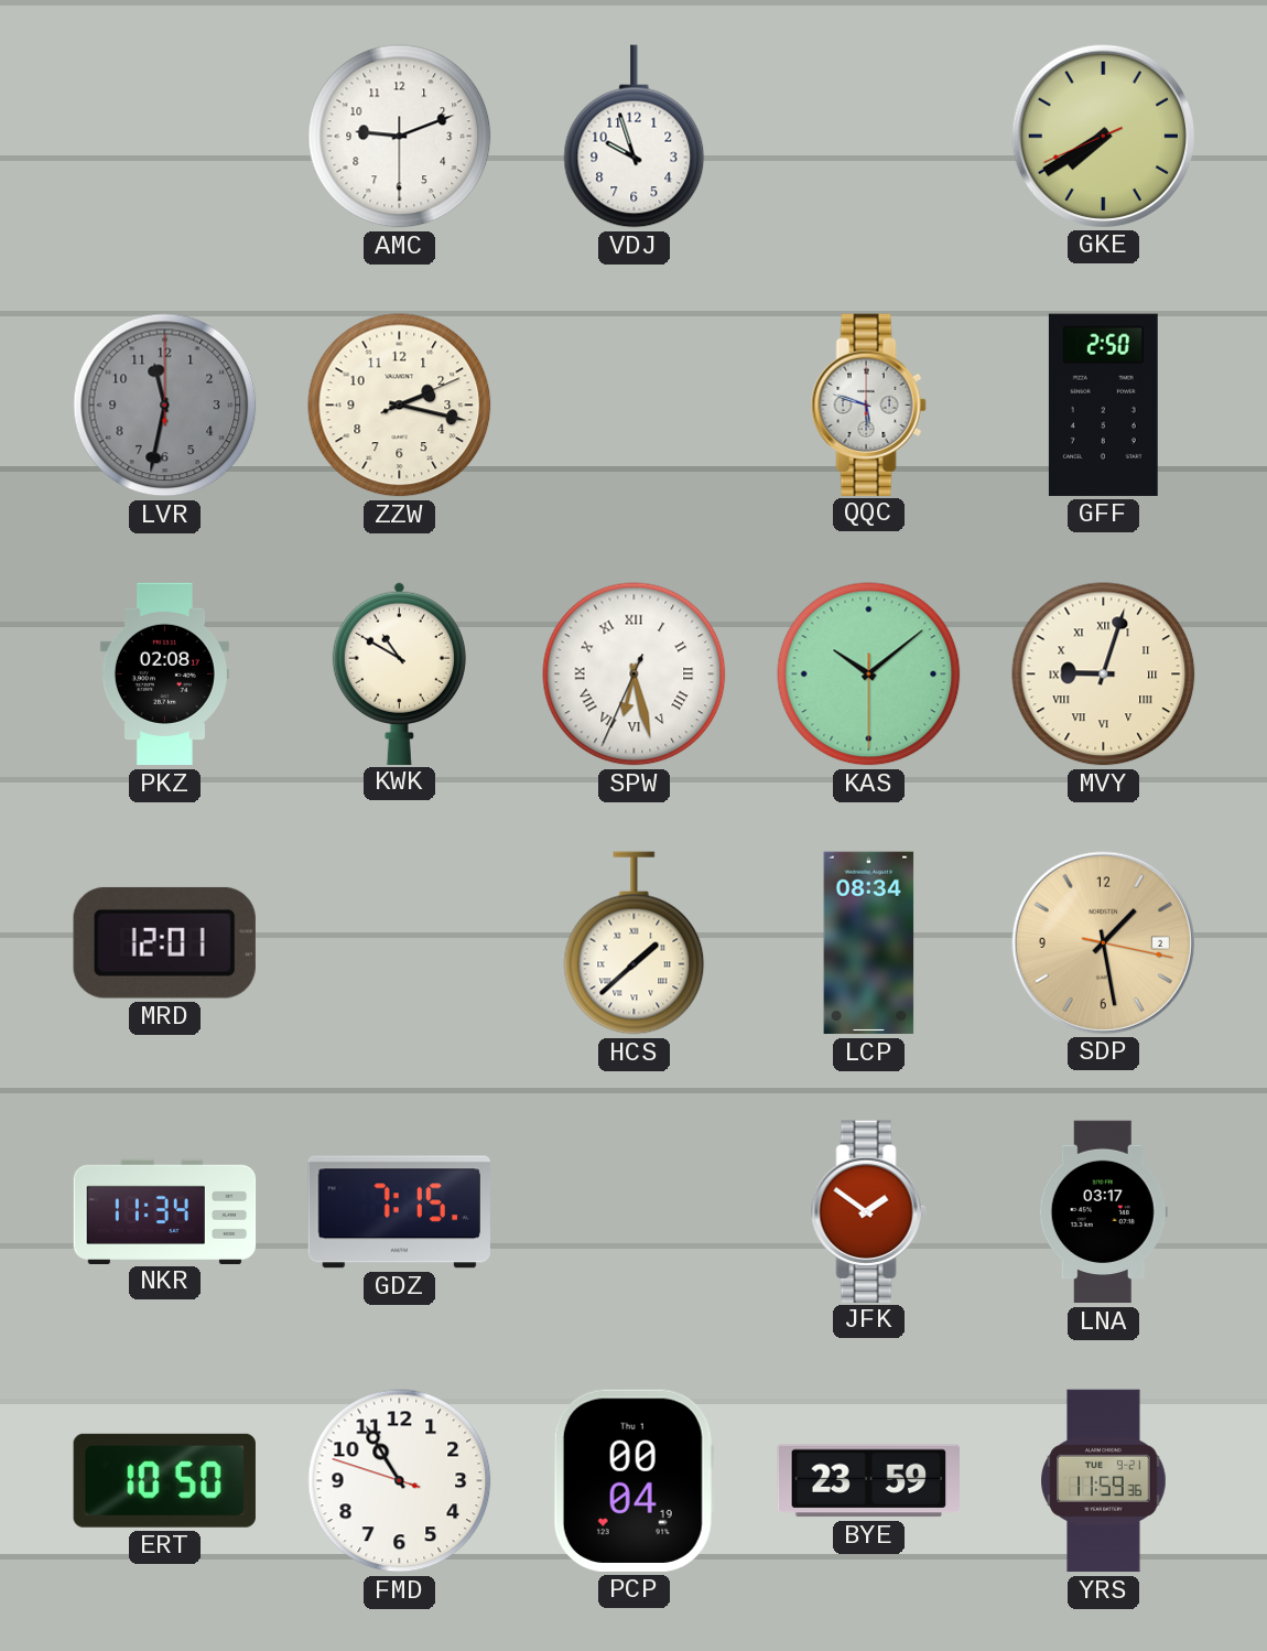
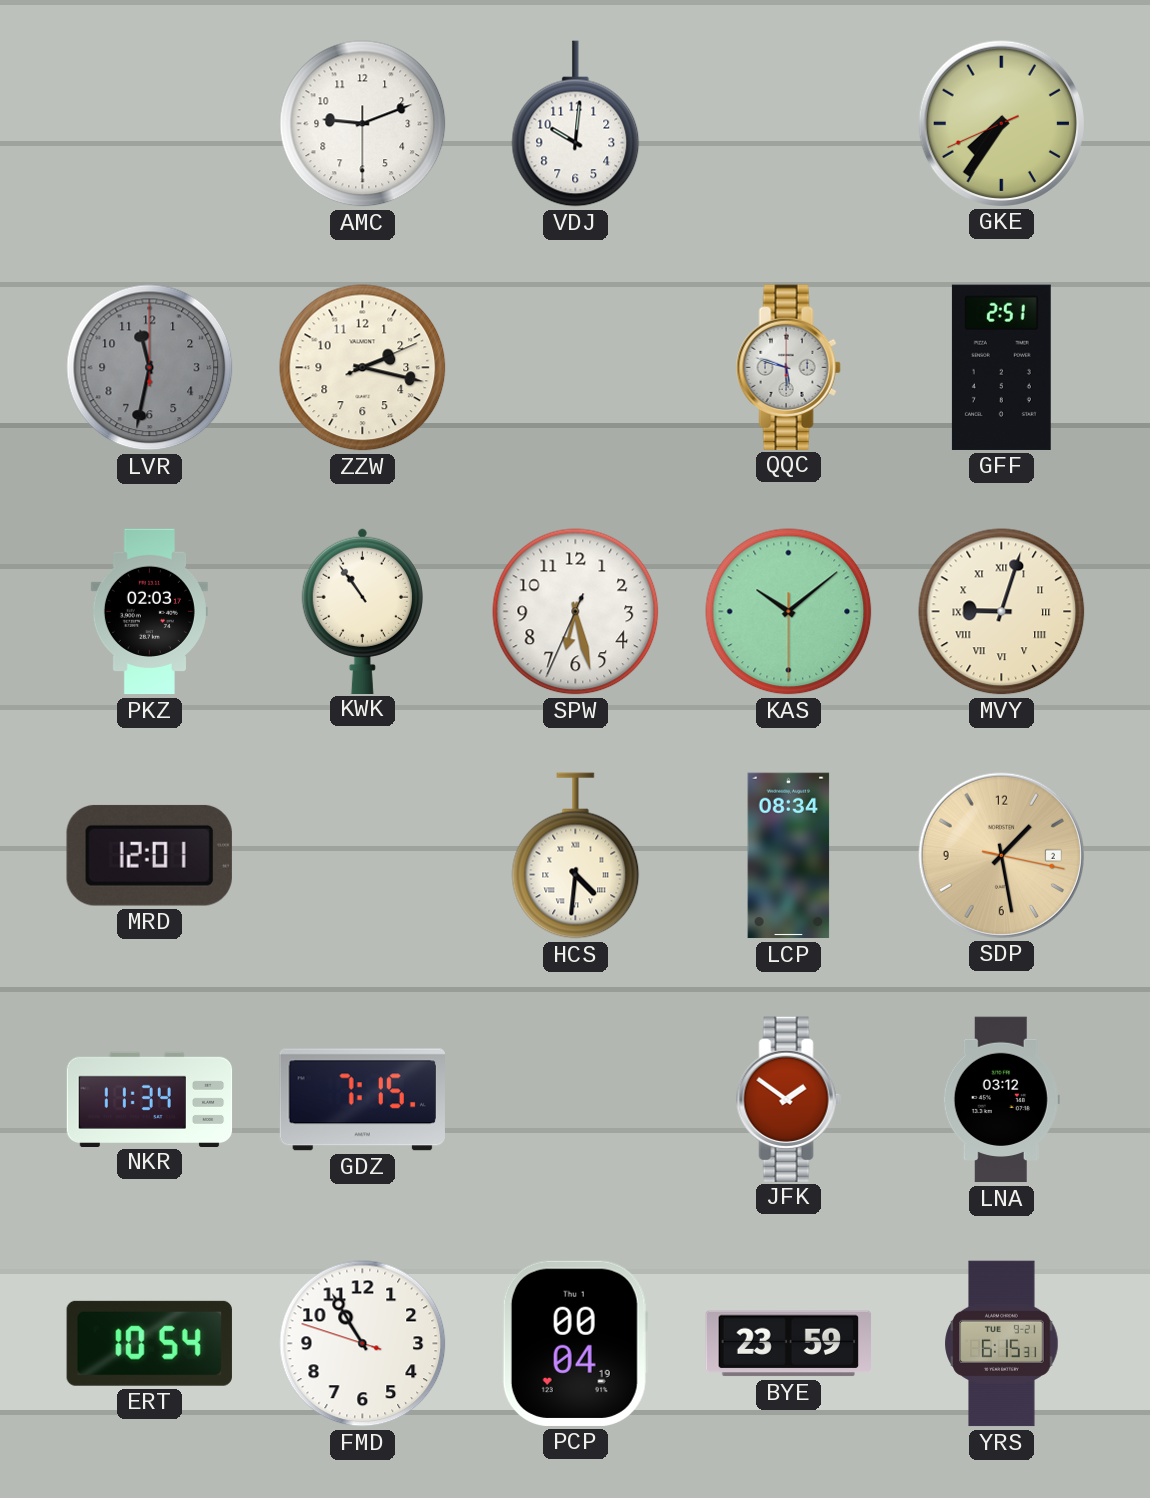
VDJ: 9:57 -> 10:01
GKE: 7:39 -> 7:35
GFF: 2:50 -> 2:51
PKZ: 02:08 -> 02:03
KWK: 10:50 -> 10:54
SPW numerals: Roman -> Arabic
HCS: 1:38 -> 4:31
LNA: 03:17 -> 03:12
ERT: 10:50 -> 10:54
YRS: 11:59 -> 6:15
